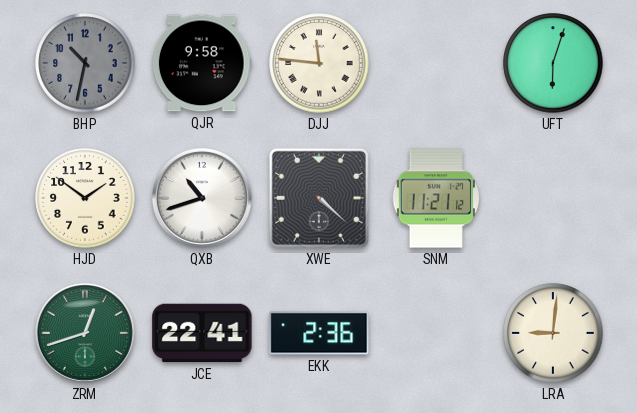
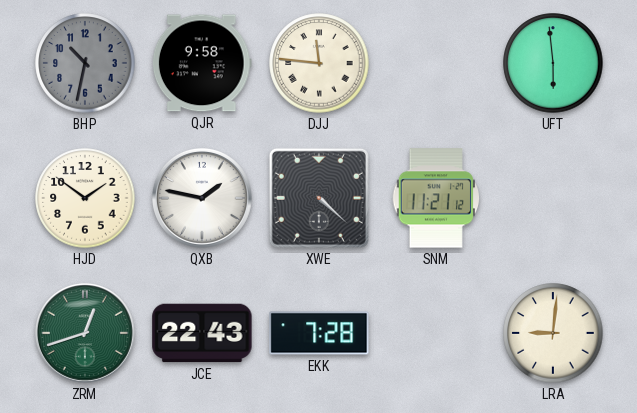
UFT: 6:03 -> 5:59
QXB: 10:42 -> 1:47
JCE: 22:41 -> 22:43
EKK: 2:36 -> 7:28
